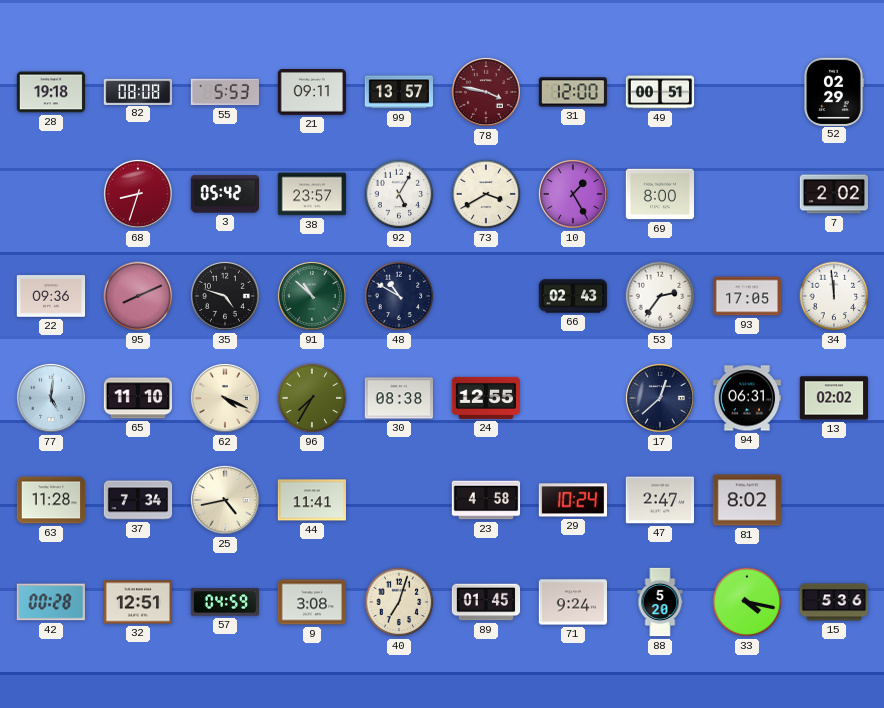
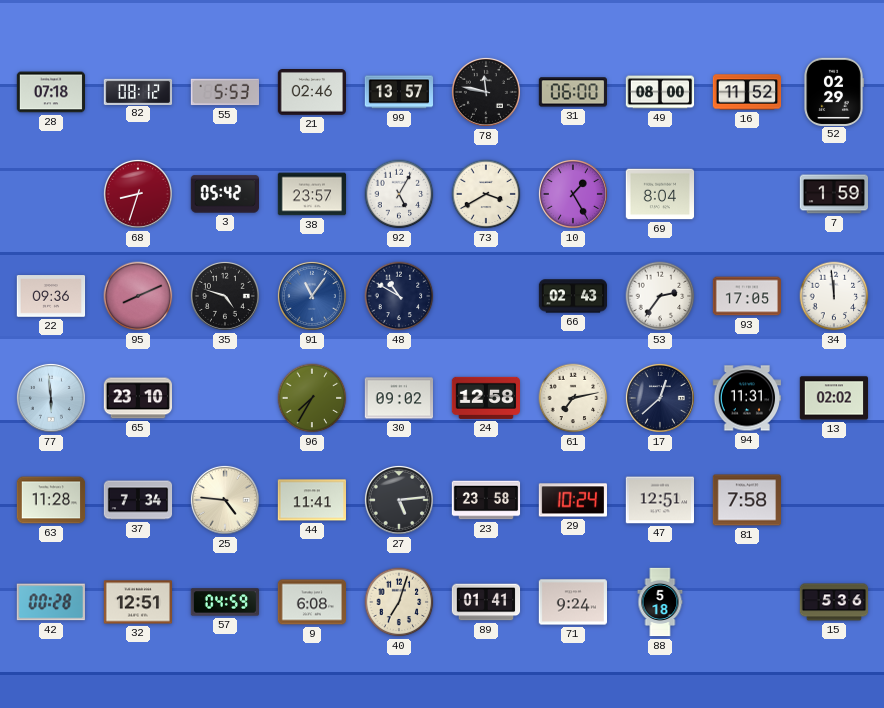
28: 19:18 -> 07:18
82: 08:08 -> 08:12
21: 09:11 -> 02:46
78: 3:47 -> 11:47
78 dial: burgundy -> black
31: 12:00 -> 06:00
49: 00:51 -> 08:00
16: none -> 11:52
69: 8:00 -> 8:04
7: 2:02 -> 1:59
91: 10:52 -> 11:06
91 dial: green -> blue
77: 5:01 -> 5:59
65: 11:10 -> 23:10
62: 4:19 -> none
30: 08:38 -> 09:02
24: 12:55 -> 12:58
61: none -> 7:13
94: 06:31 -> 11:31
25: 4:43 -> 4:46
27: none -> 5:14
23: 4:58 -> 23:58
47: 2:47 -> 12:51
81: 8:02 -> 7:58
9: 3:08 -> 6:08
89: 01:45 -> 01:41
88: 5:20 -> 5:18
33: 4:17 -> none
